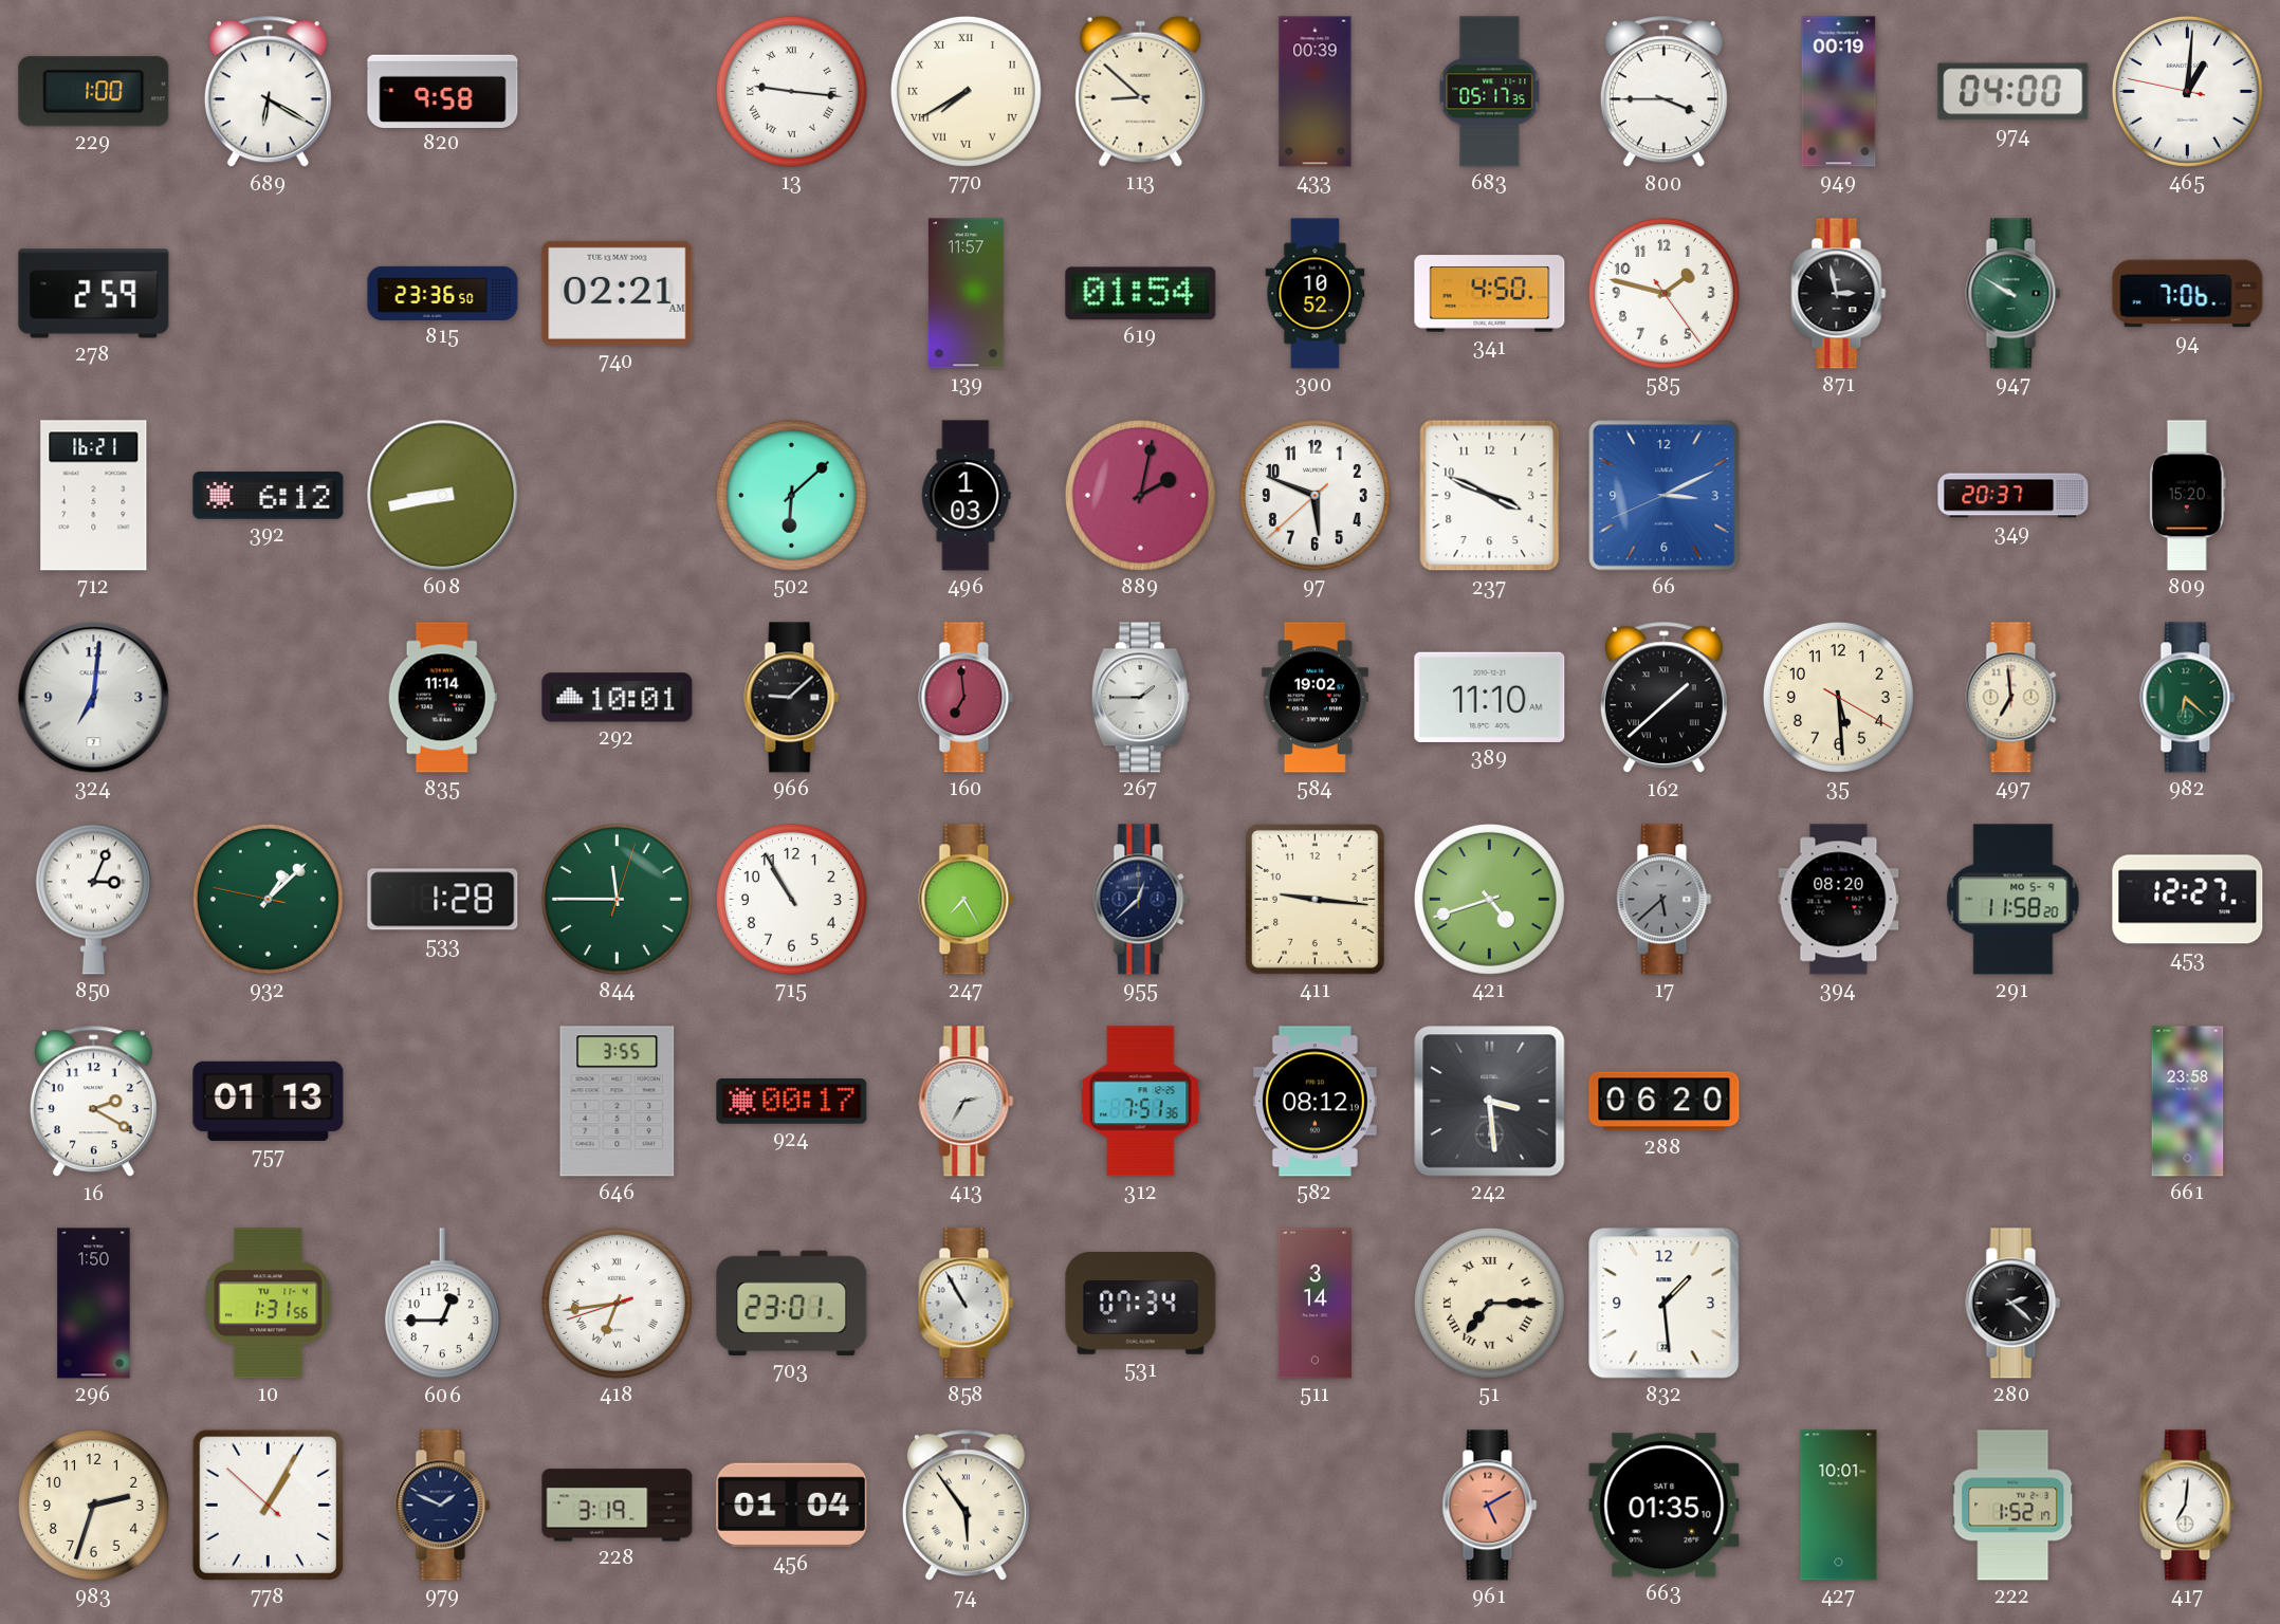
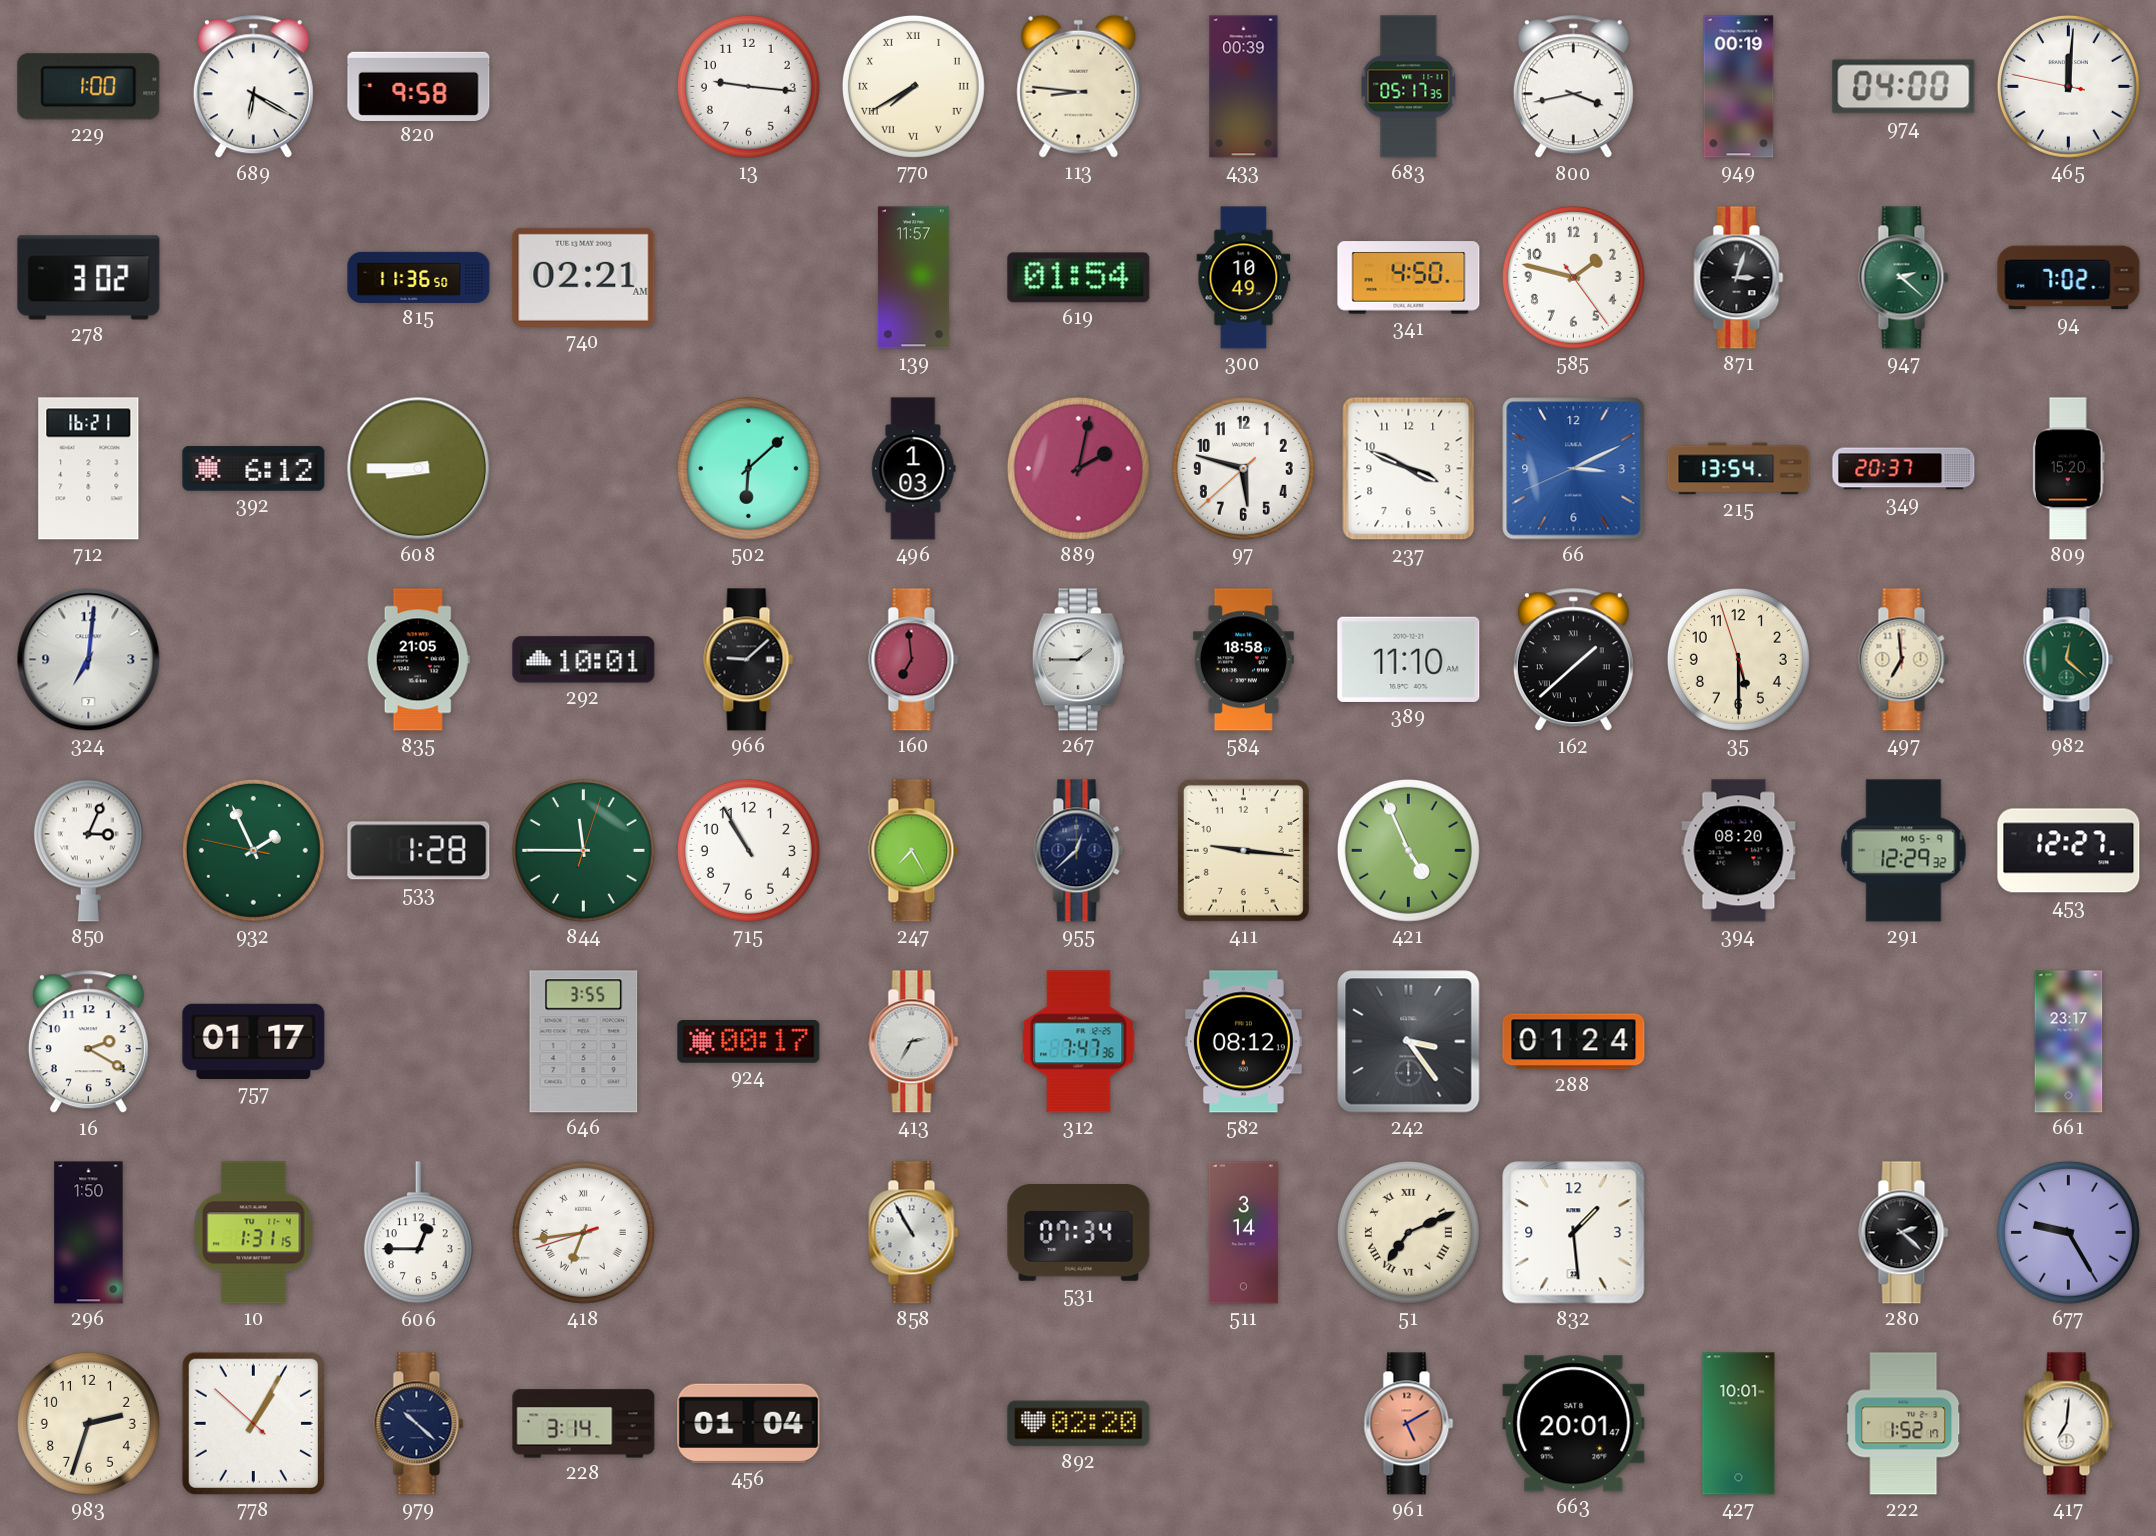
13 numerals: Roman -> Arabic
113: 8:52 -> 8:46
800: 3:45 -> 3:43
465: 1:00 -> 12:00
278: 2:59 -> 3:02
815: 23:36 -> 11:36
300: 10:52 -> 10:49
871: 2:58 -> 3:03
947: 9:50 -> 2:22
94: 7:06 -> 7:02
608: 8:43 -> 8:45
97: 5:48 -> 5:47
215: none -> 13:54
835: 11:14 -> 21:05
584: 19:02 -> 18:58
35: 5:29:20 -> 5:29:57
982: 6:22 -> 12:22
932: 1:07 -> 1:55
421: 4:42 -> 4:56
17: 5:38 -> none
291: 11:58 -> 12:29
757: 01:13 -> 01:17
312: 7:51 -> 7:47
242: 3:29 -> 3:24
288: 06:20 -> 01:24
661: 23:58 -> 23:17
10: 1:31:56 -> 1:31:15
703: 23:01 -> none
51: 7:15 -> 7:11
677: none -> 9:25
979: 1:49 -> 10:22
228: 3:19 -> 3:14
74: 5:54 -> none
892: none -> 02:20
663: 01:35 -> 20:01
